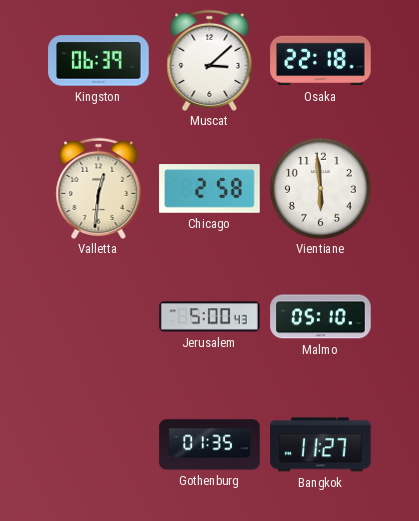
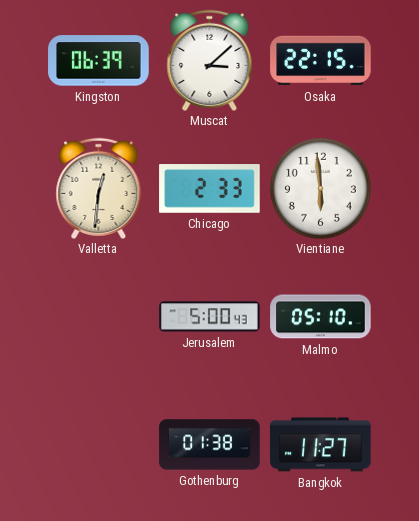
Osaka: 22:18 -> 22:15
Chicago: 2:58 -> 2:33
Gothenburg: 01:35 -> 01:38
